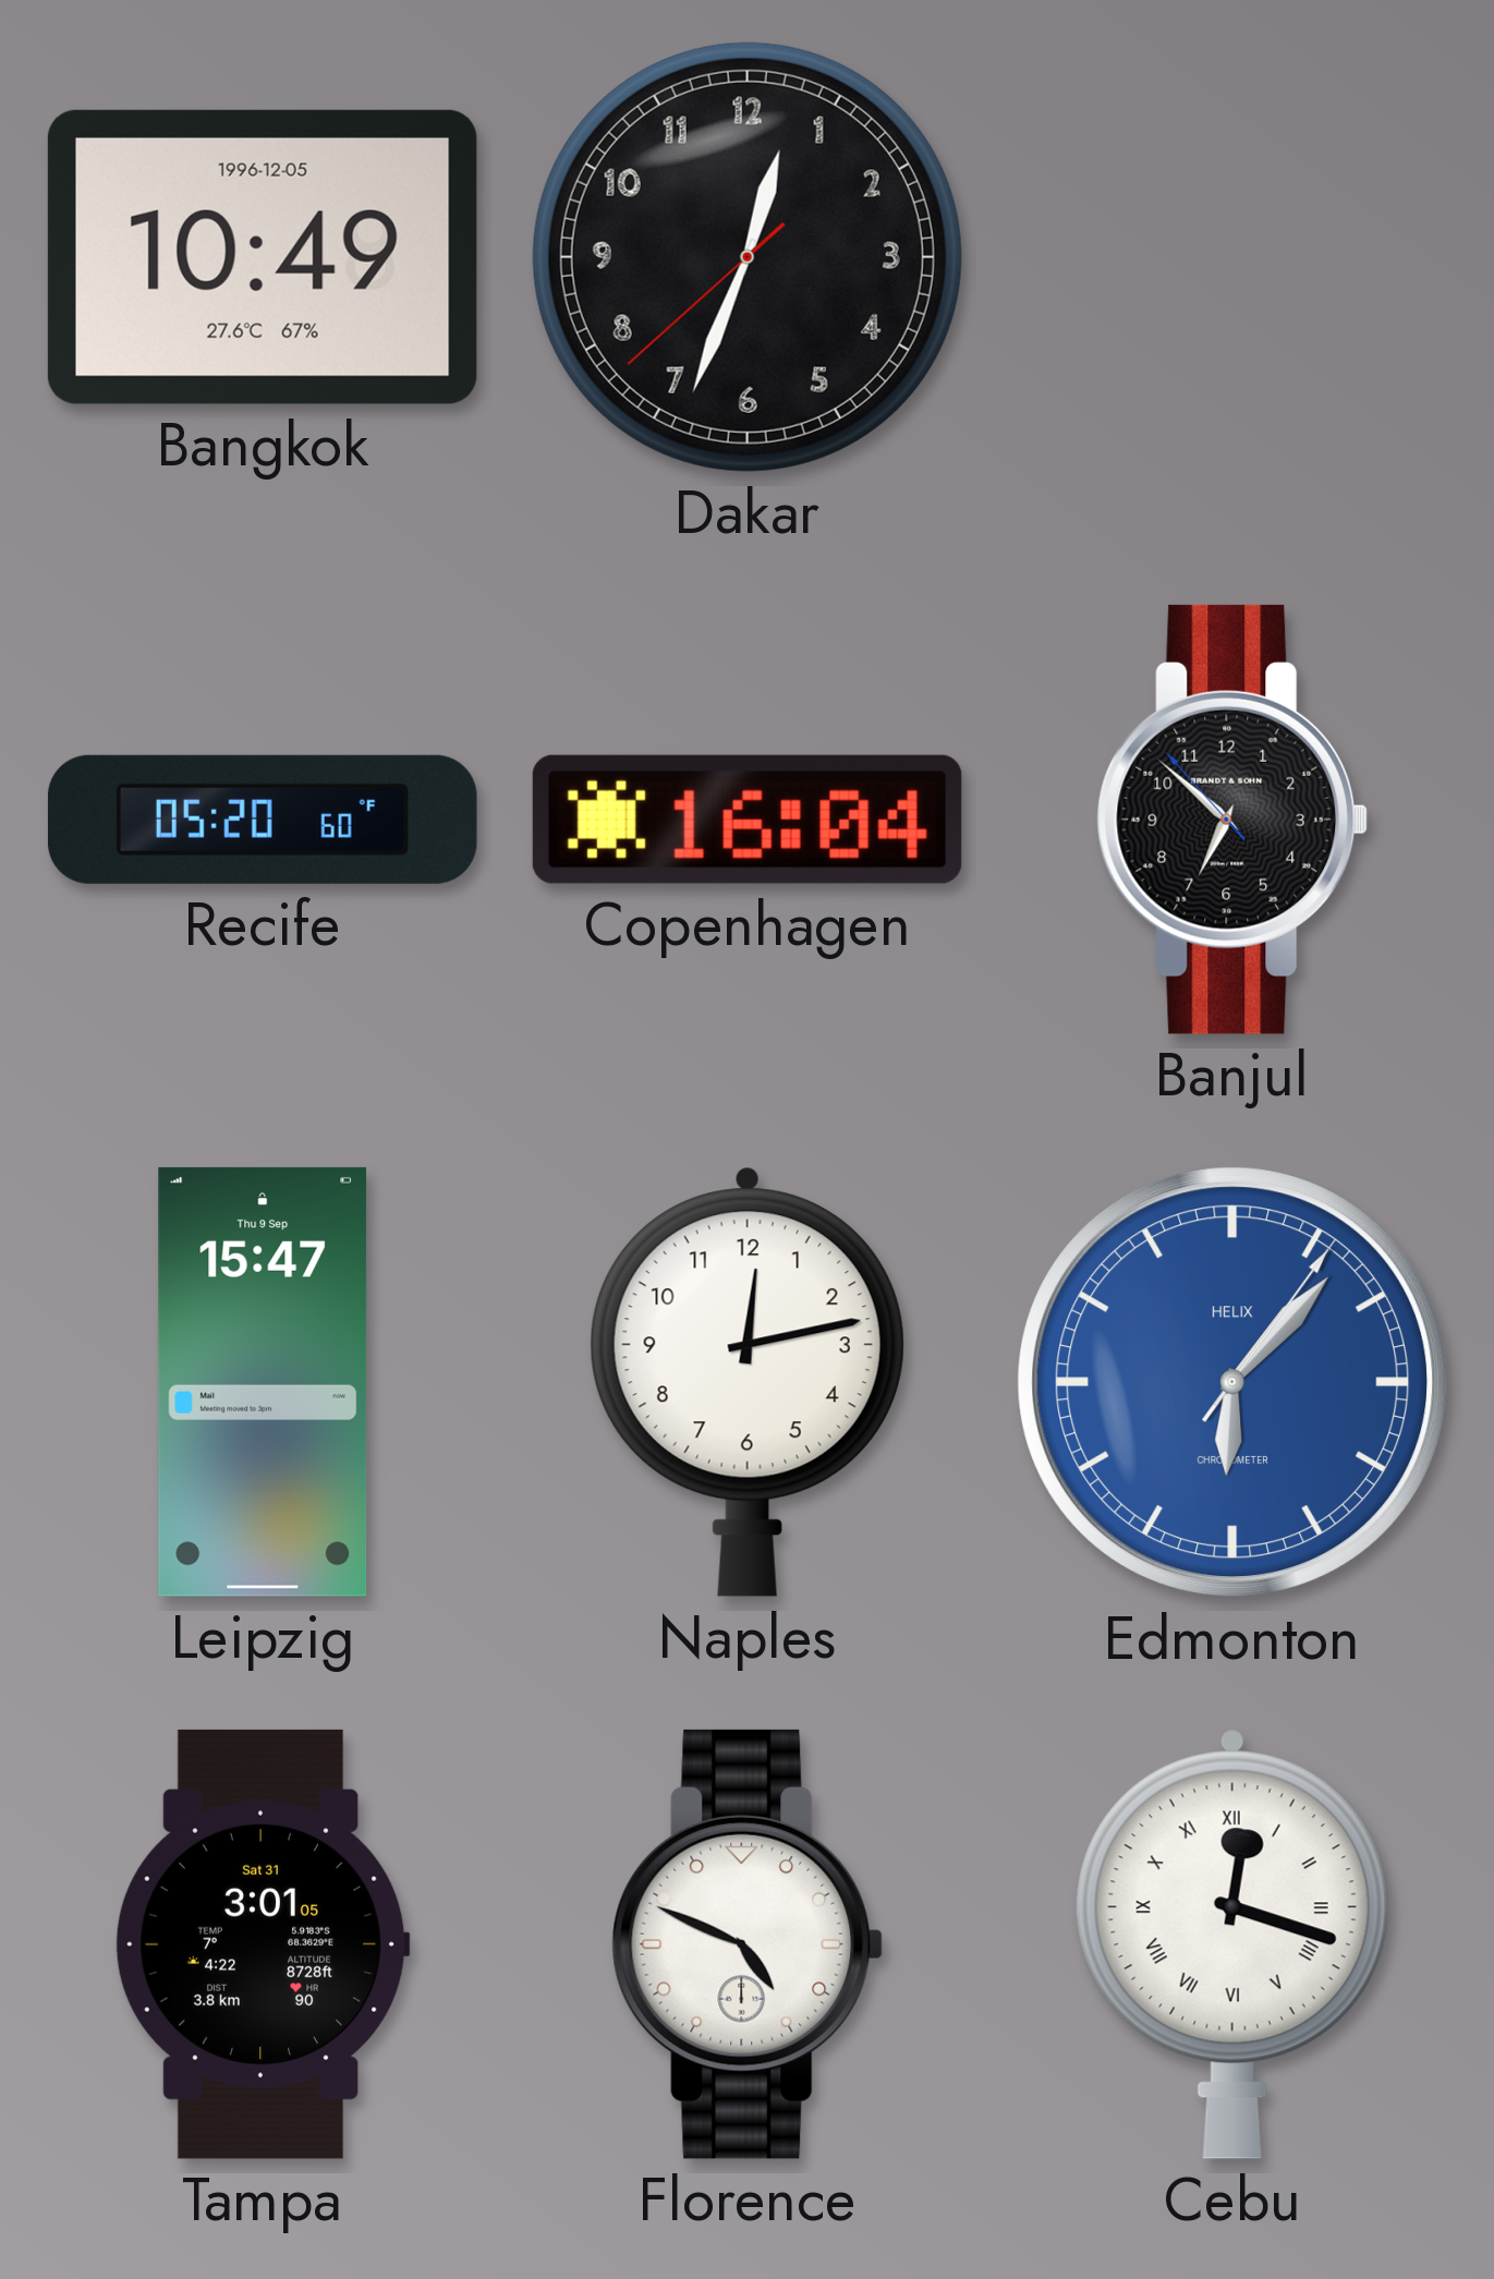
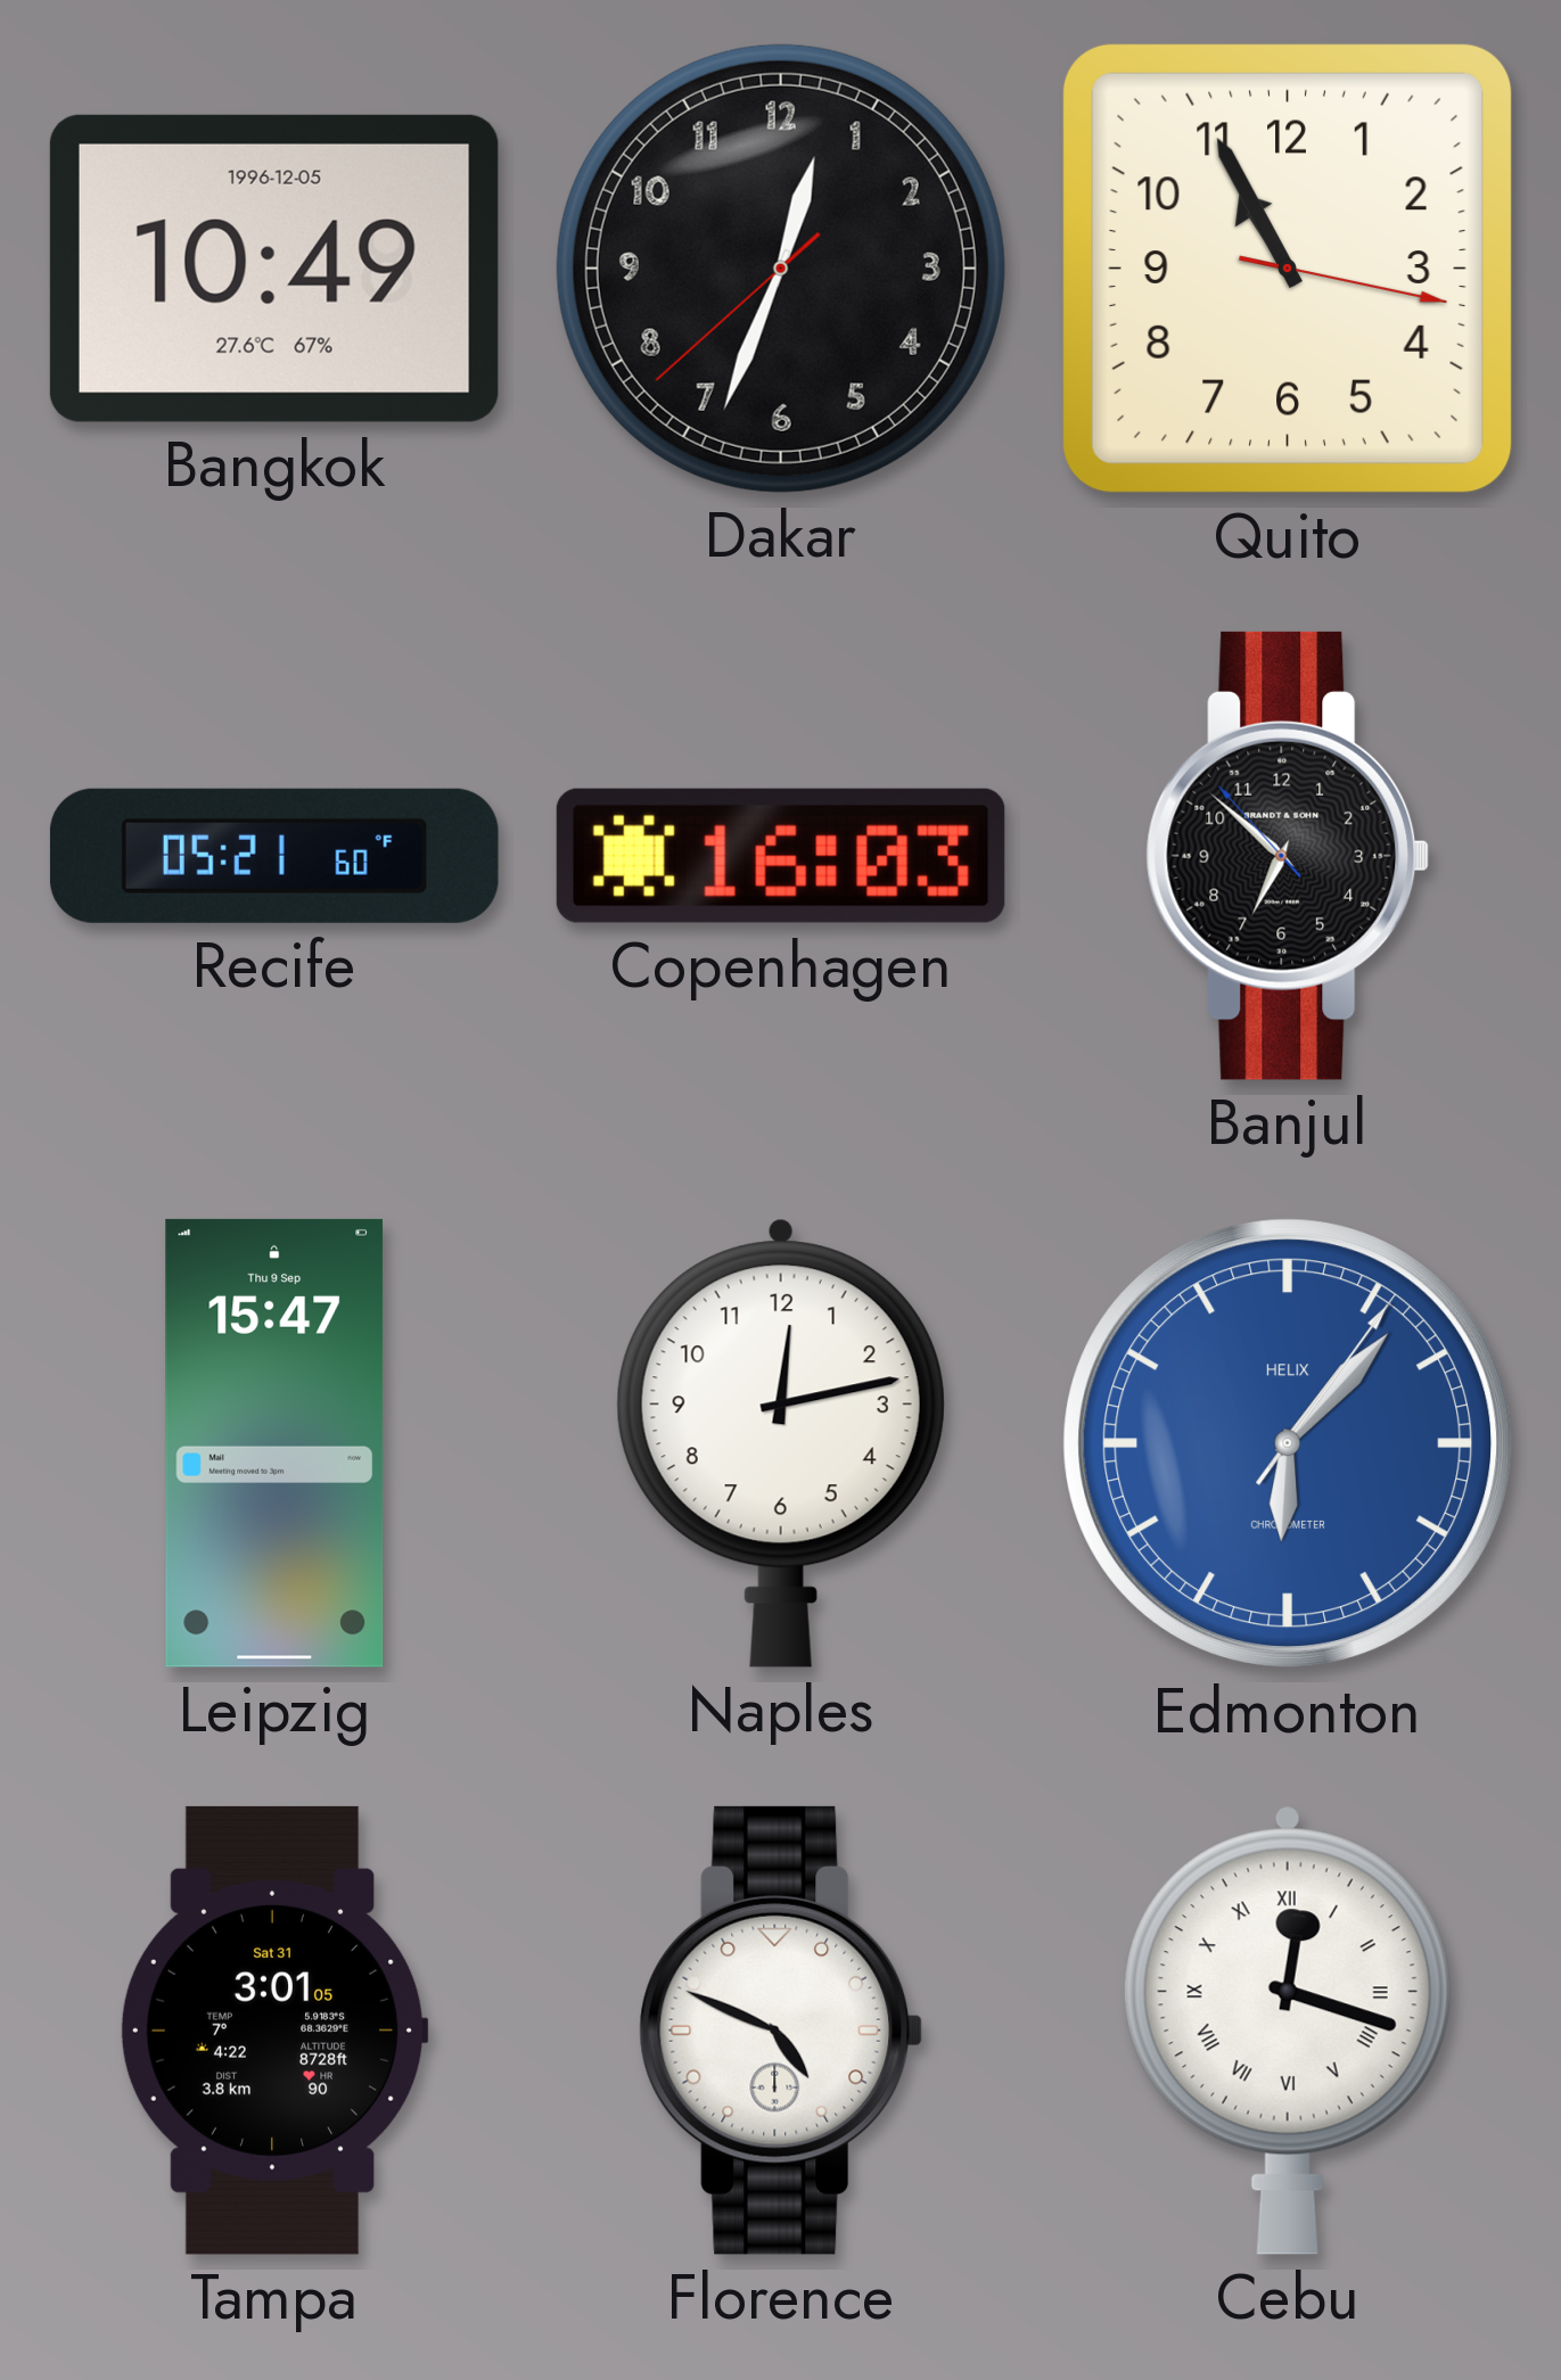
Quito: none -> 10:55
Recife: 05:20 -> 05:21
Copenhagen: 16:04 -> 16:03
